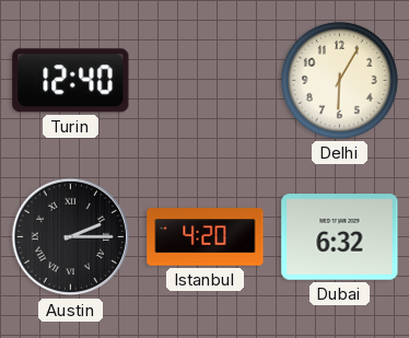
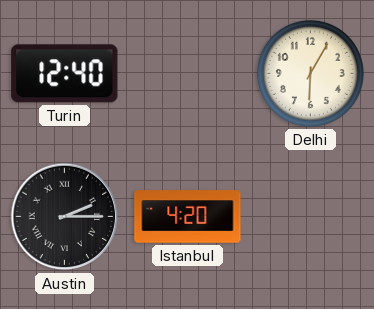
Dubai: 6:32 -> none
